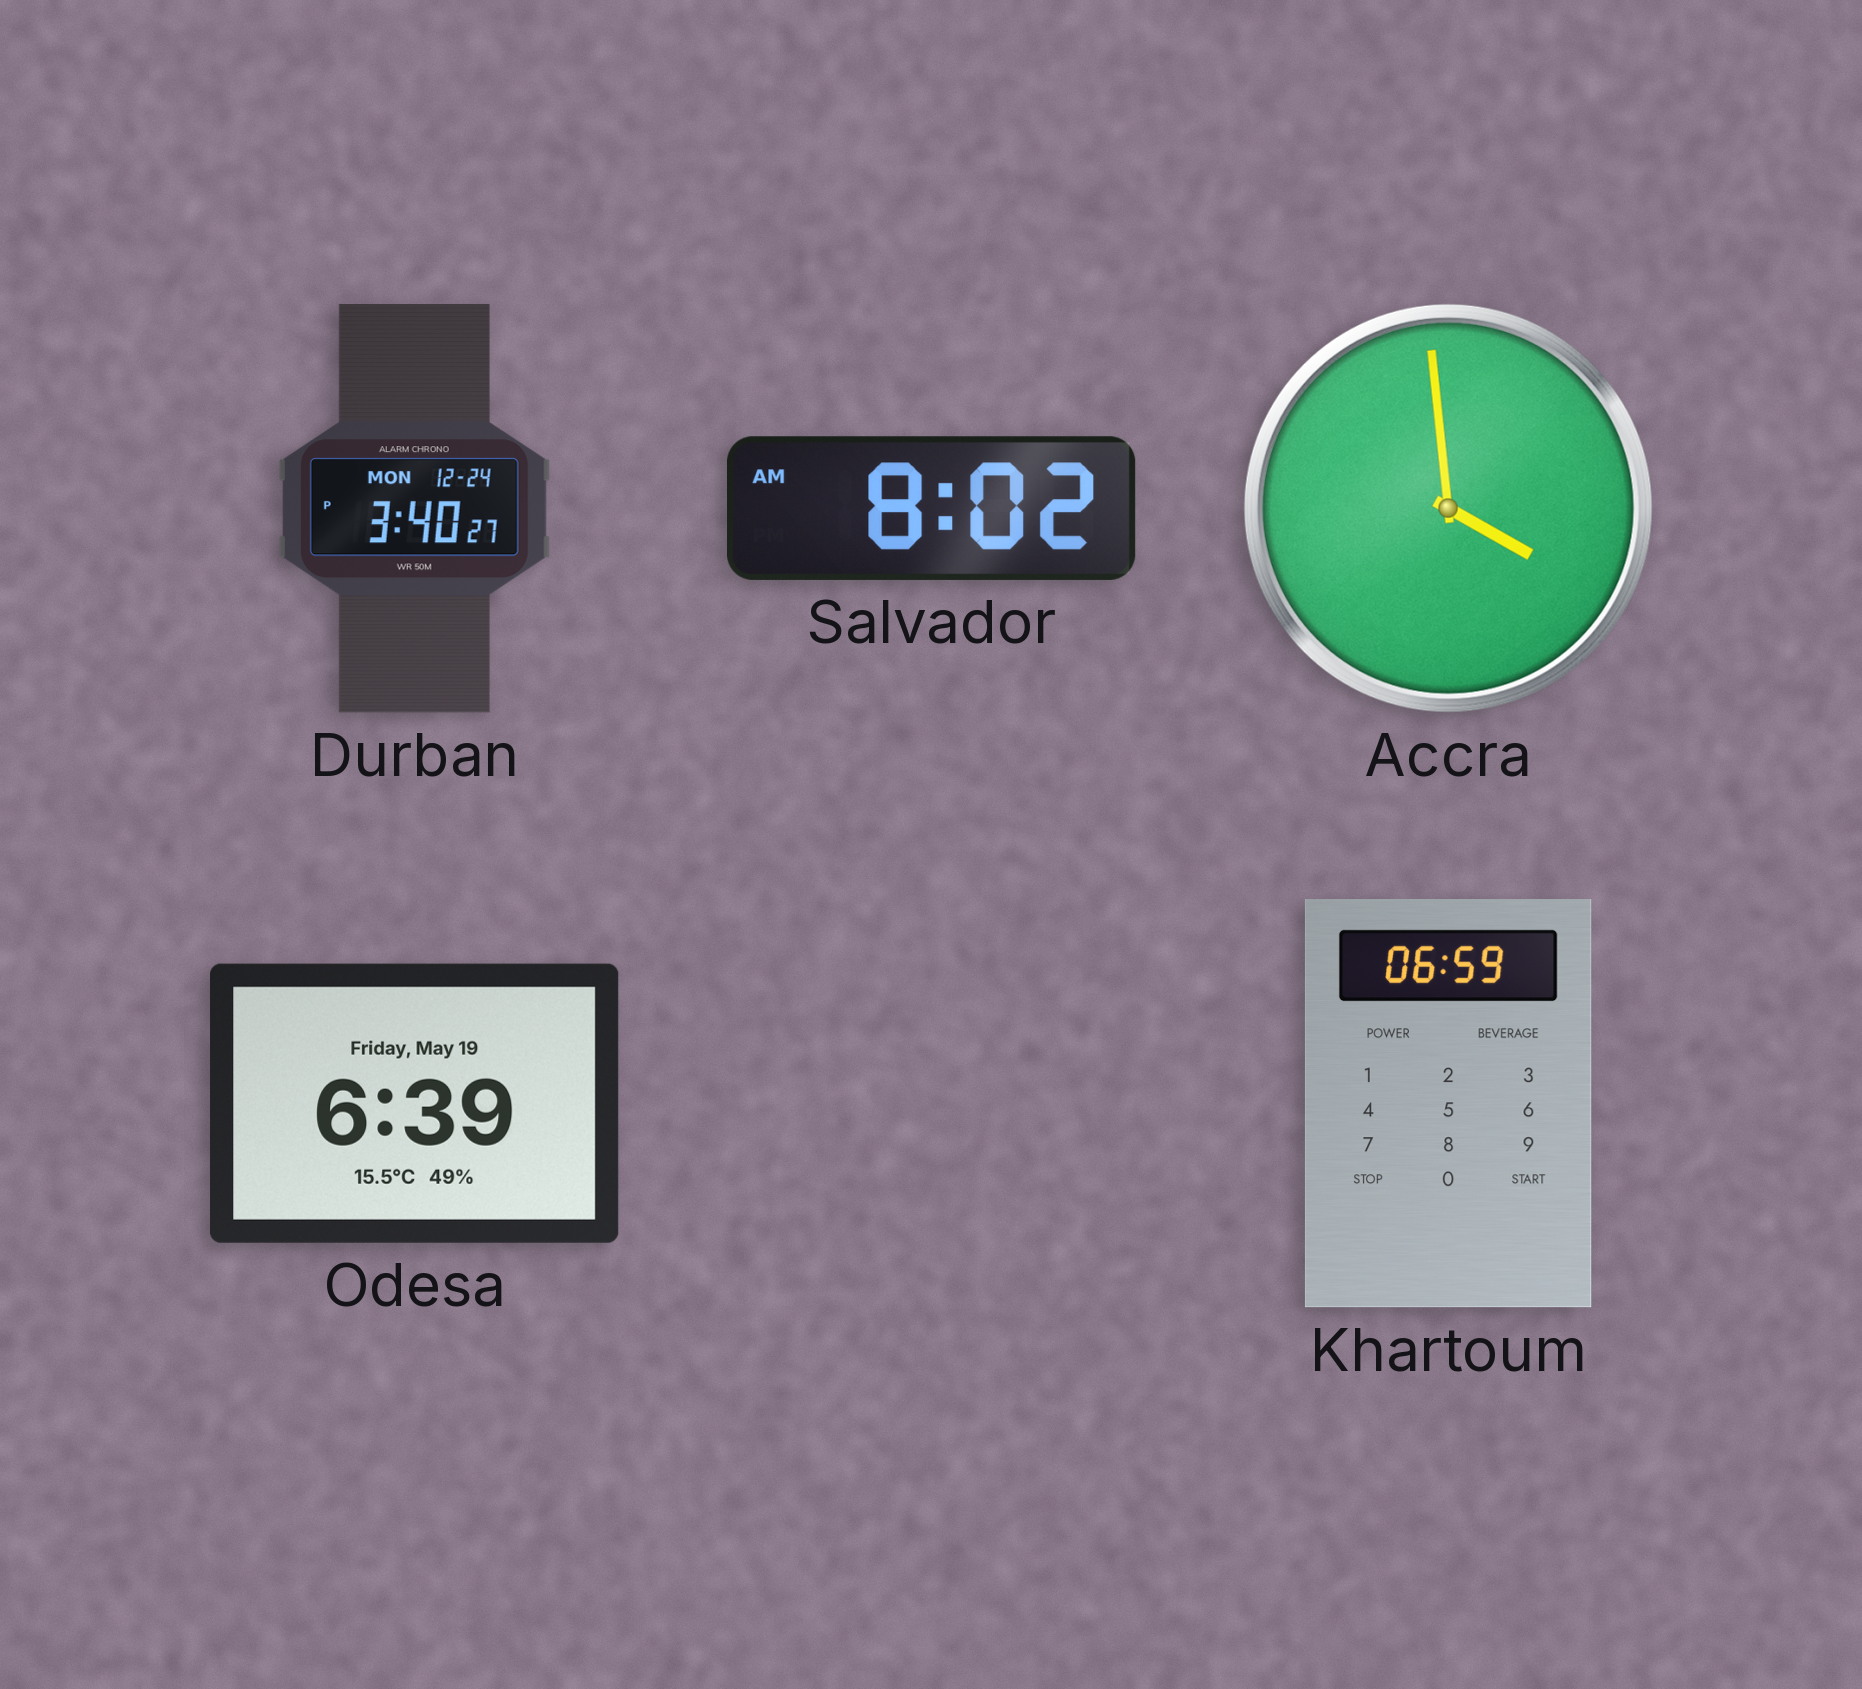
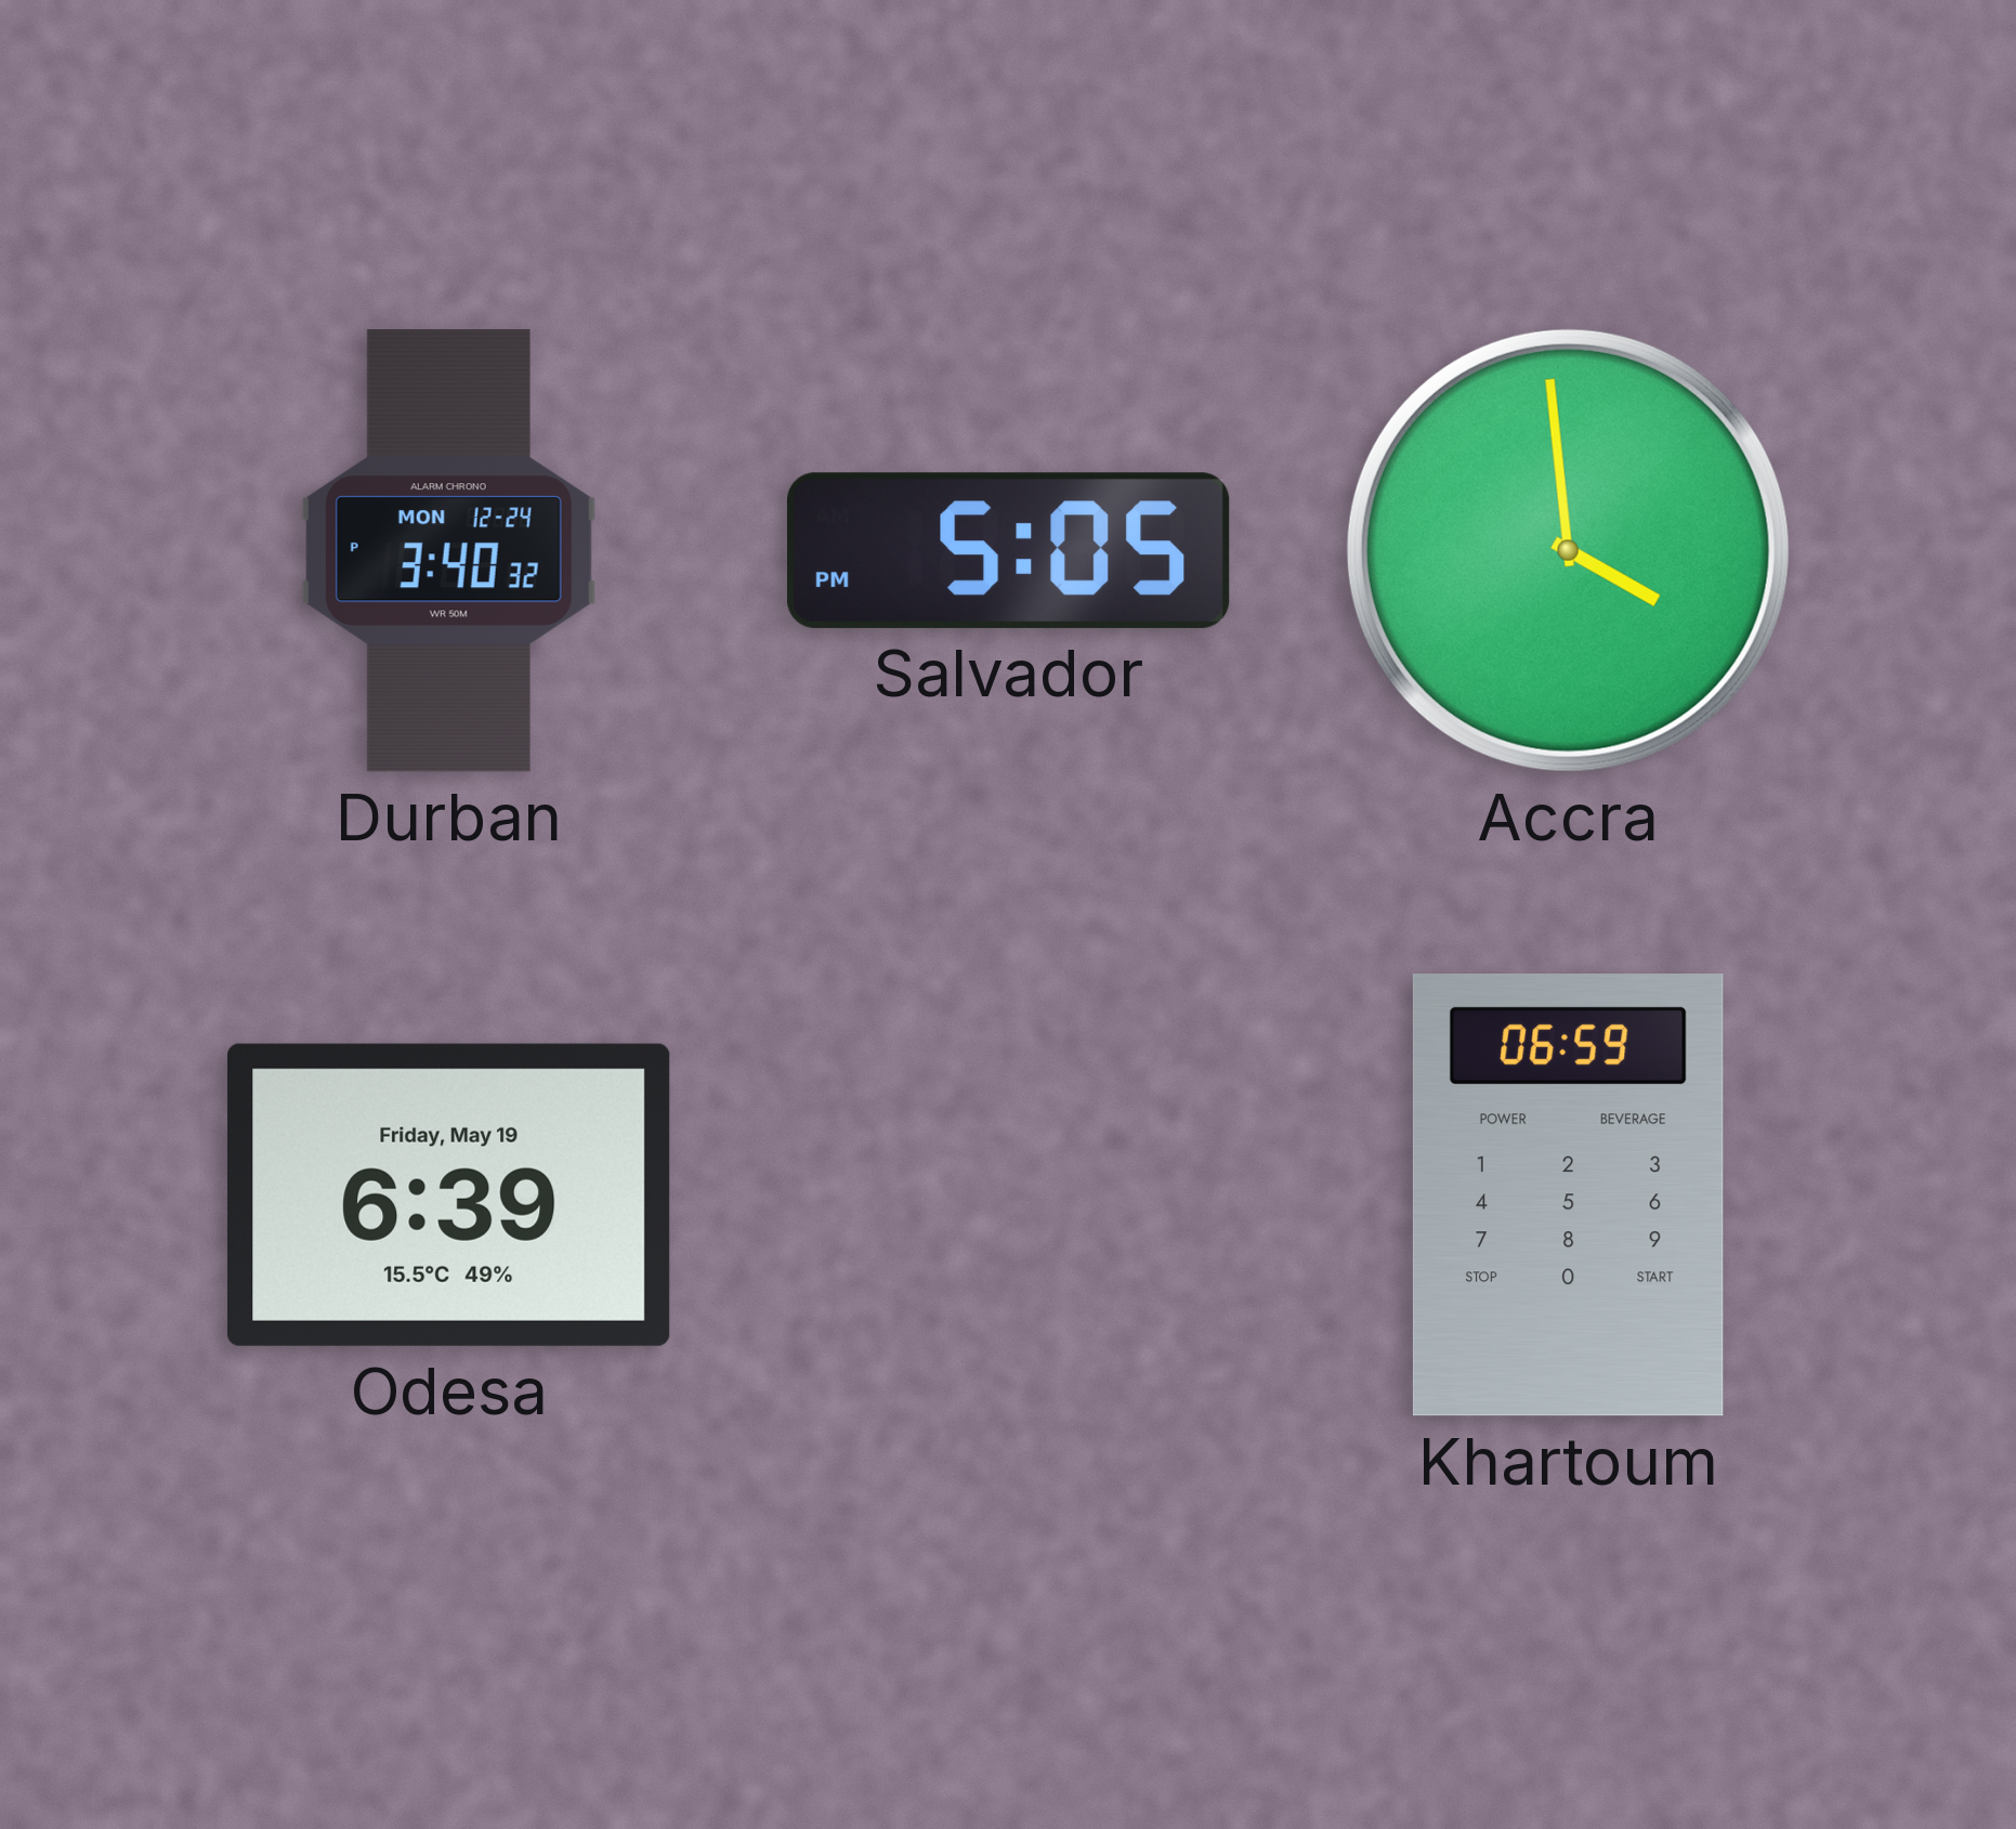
Durban: 3:40:27 PM -> 3:40:32 PM
Salvador: 8:02 -> 5:05
